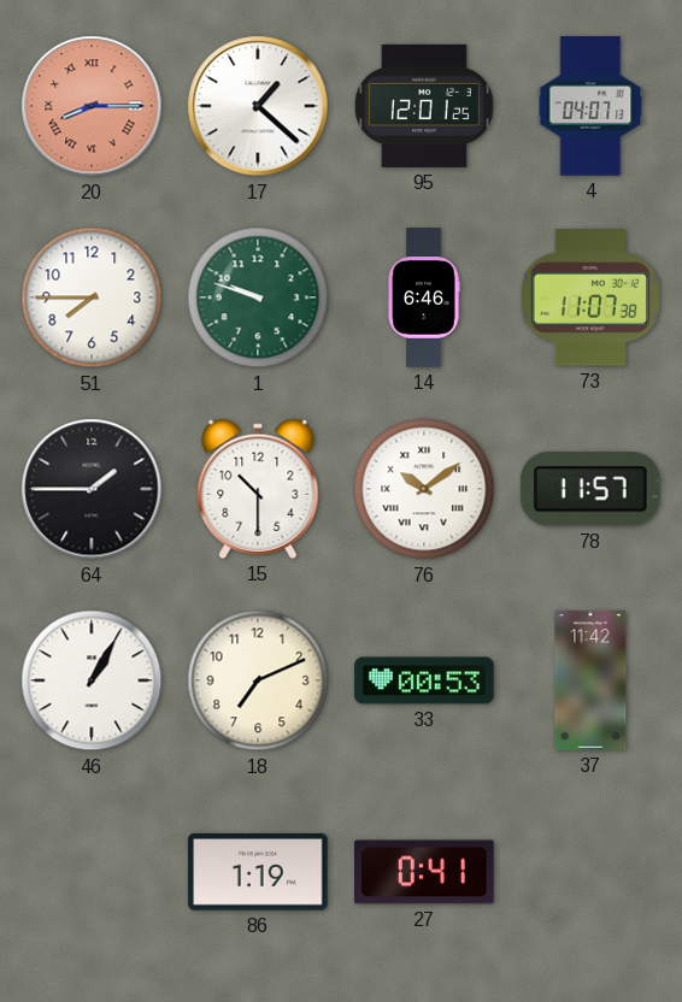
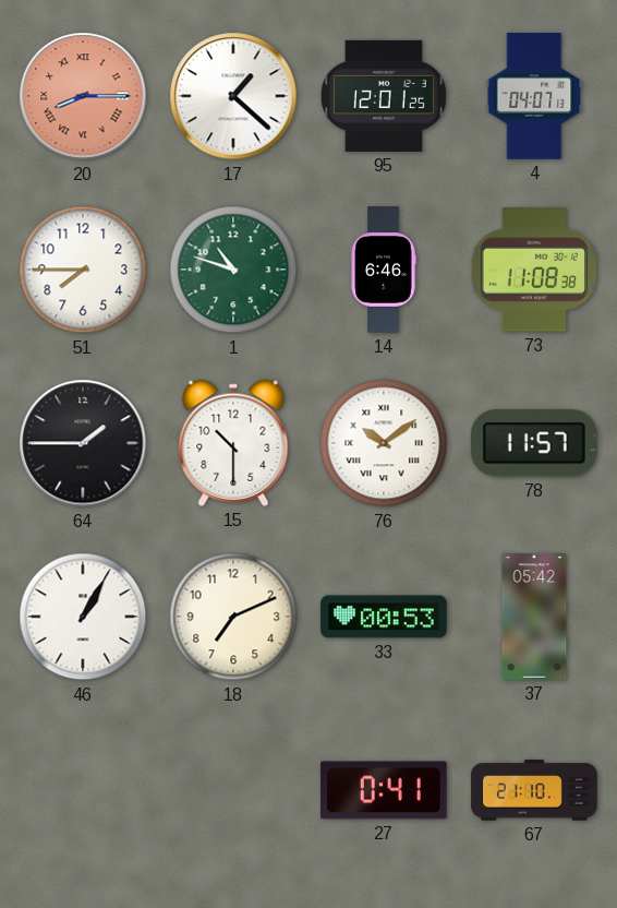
1: 9:48 -> 10:48
73: 11:07 -> 11:08
37: 11:42 -> 05:42
86: 1:19 -> none
67: none -> 21:10
